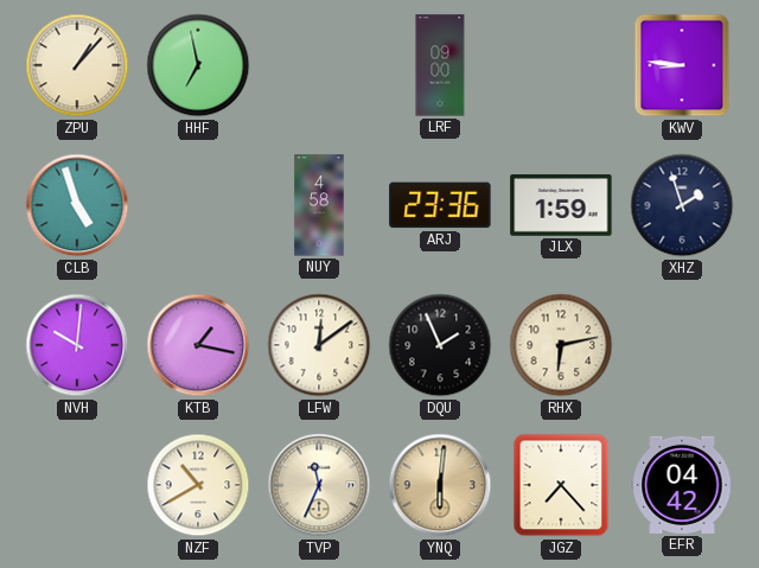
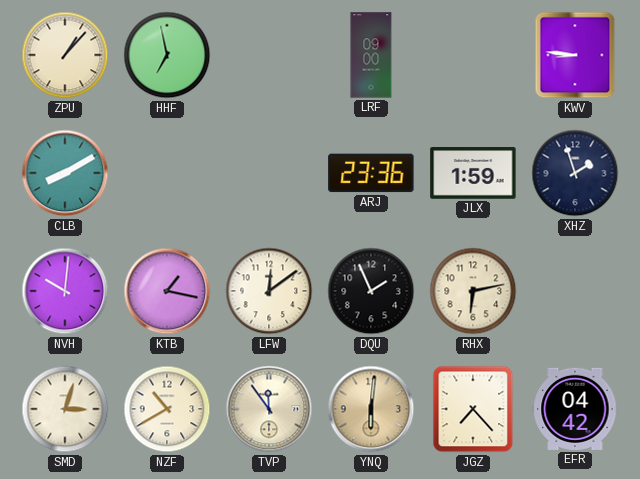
CLB: 4:57 -> 8:10
NUY: 4:58 -> none
SMD: none -> 3:03
TVP: 11:34 -> 11:54
